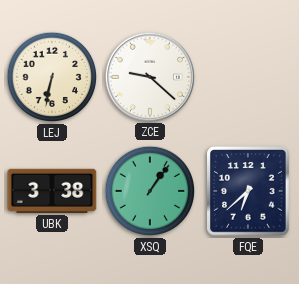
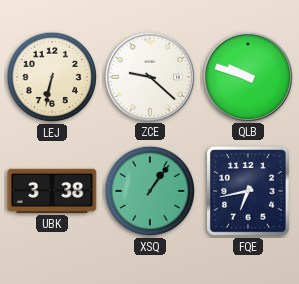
QLB: none -> 9:48
FQE: 6:38 -> 6:43
